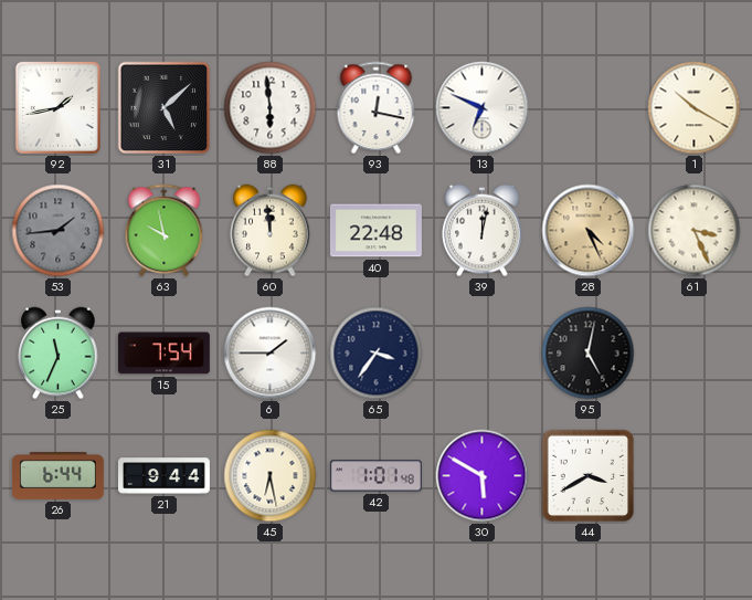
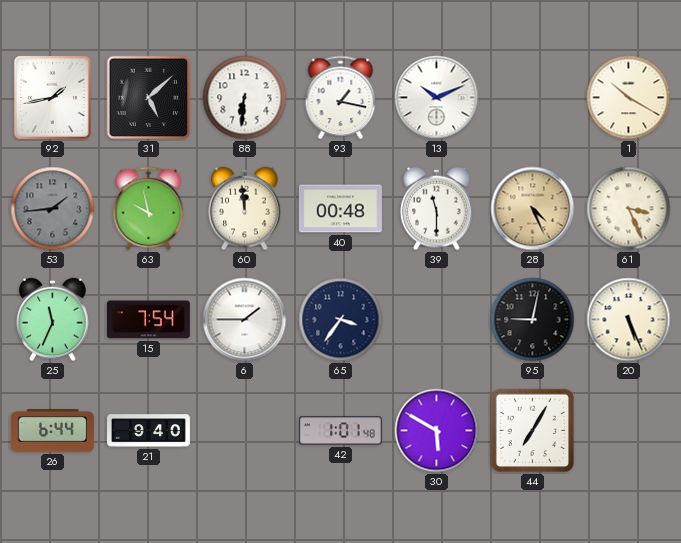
88: 5:59 -> 6:31
93: 12:17 -> 1:17
13: 6:49 -> 10:11
40: 22:48 -> 00:48
39: 12:02 -> 11:30
95: 5:02 -> 9:02
20: none -> 5:26
21: 9:44 -> 9:40
45: 6:28 -> none
44: 3:40 -> 7:05
